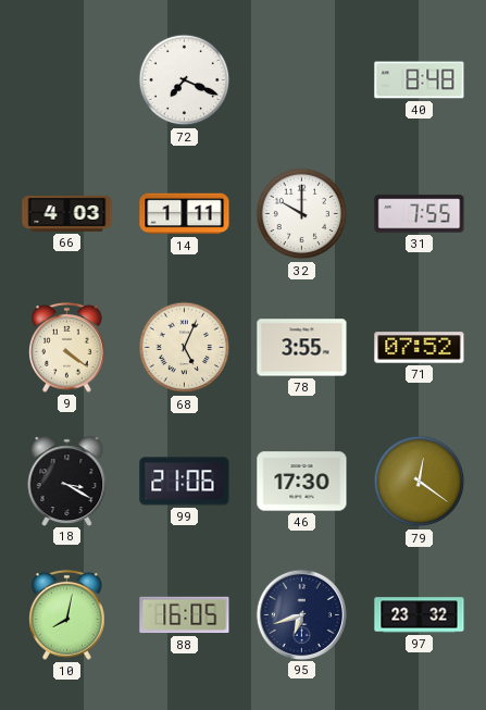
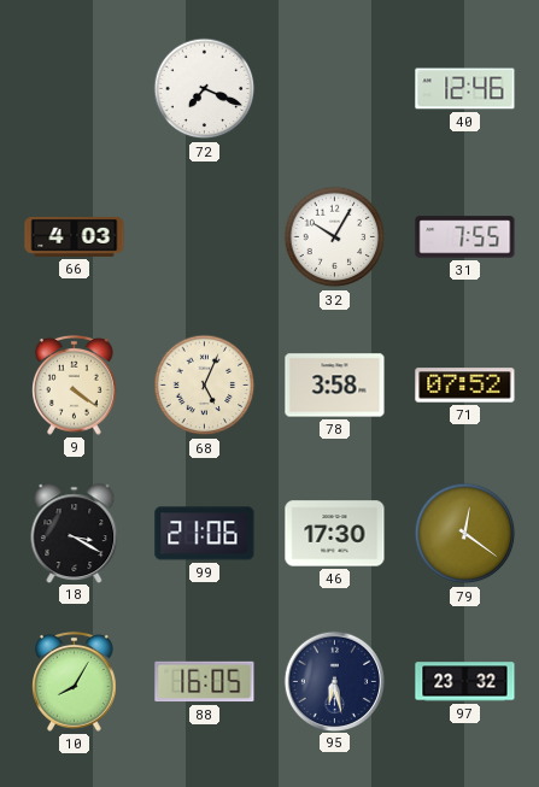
40: 8:48 -> 12:46
14: 1:11 -> none
32: 10:00 -> 10:05
78: 3:55 -> 3:58
10: 8:02 -> 8:05
95: 6:42 -> 6:28
